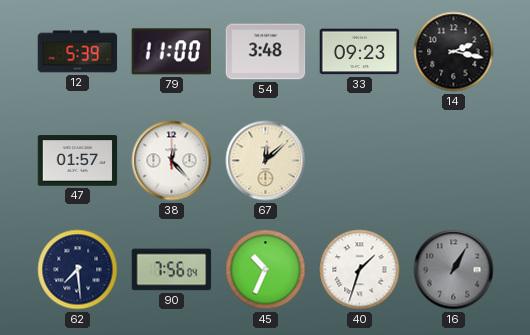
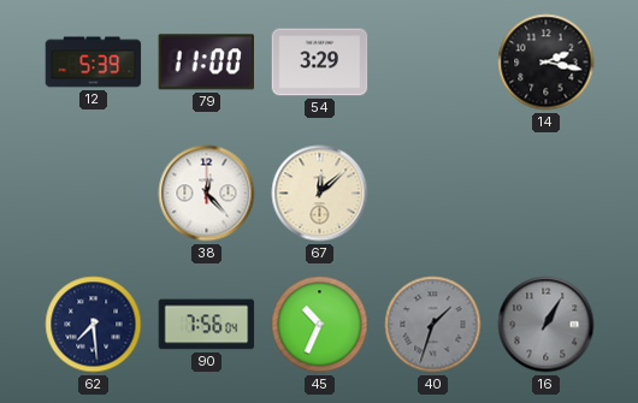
54: 3:48 -> 3:29
33: 09:23 -> none
47: 01:57 -> none
40 dial: white -> grey
